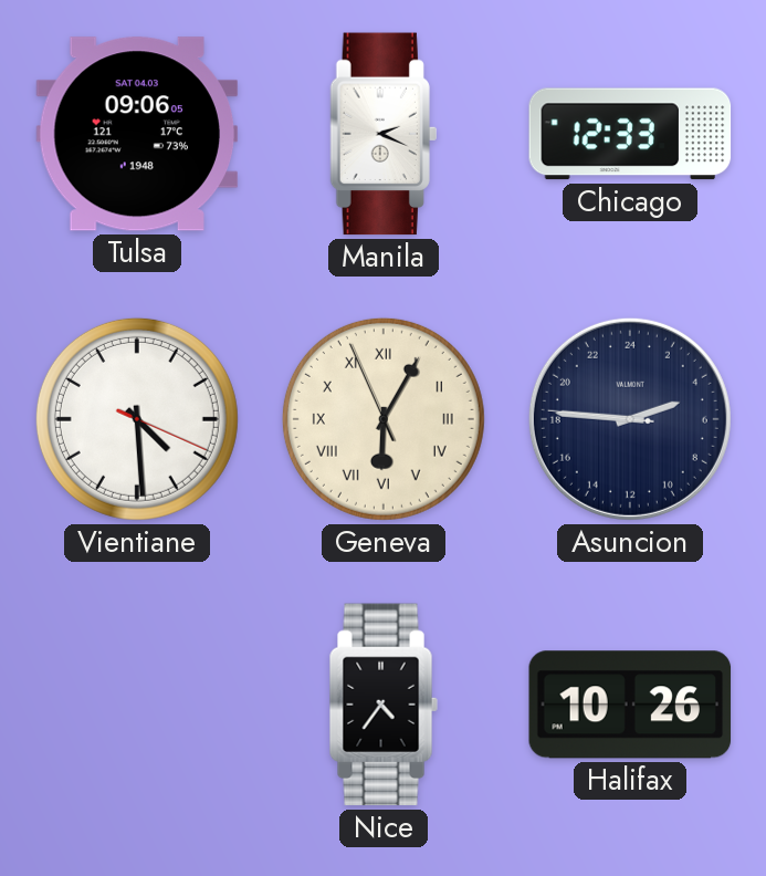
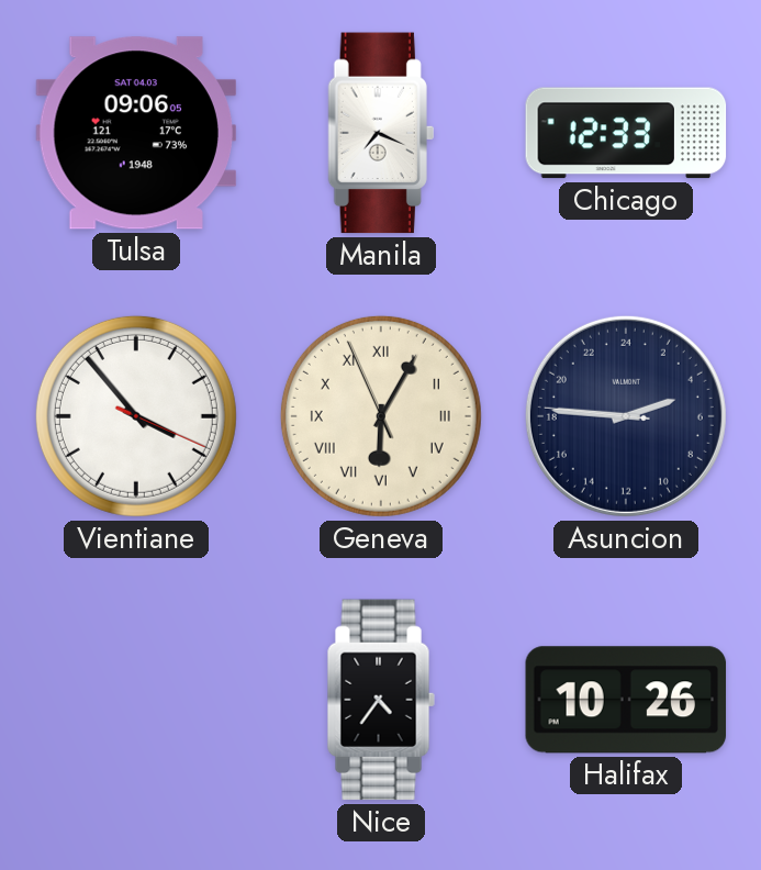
Manila: 2:19 -> 7:19
Vientiane: 4:29 -> 3:53
